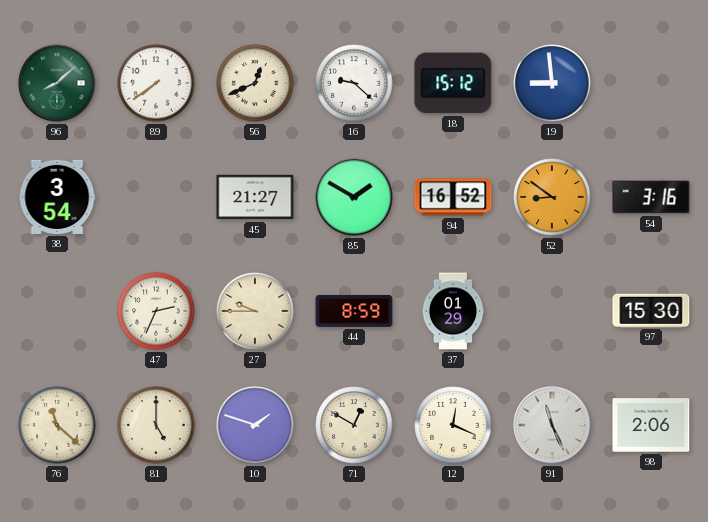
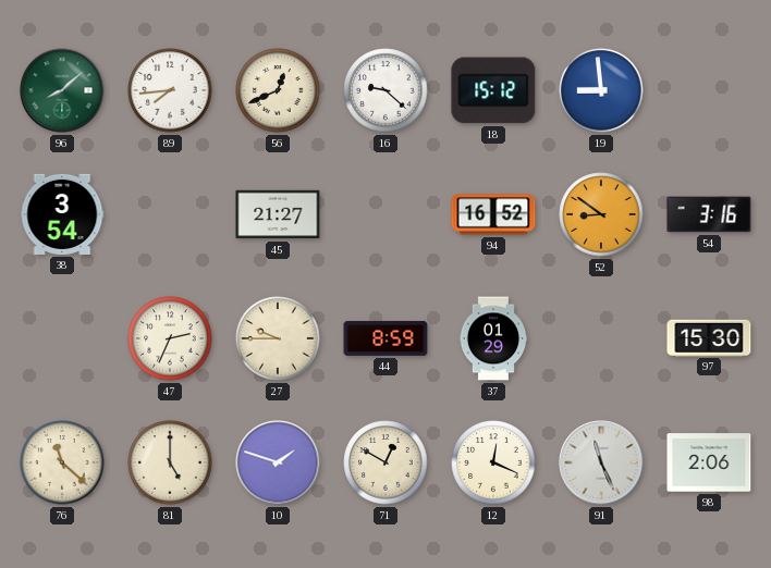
89: 7:39 -> 7:44
85: 1:50 -> none
